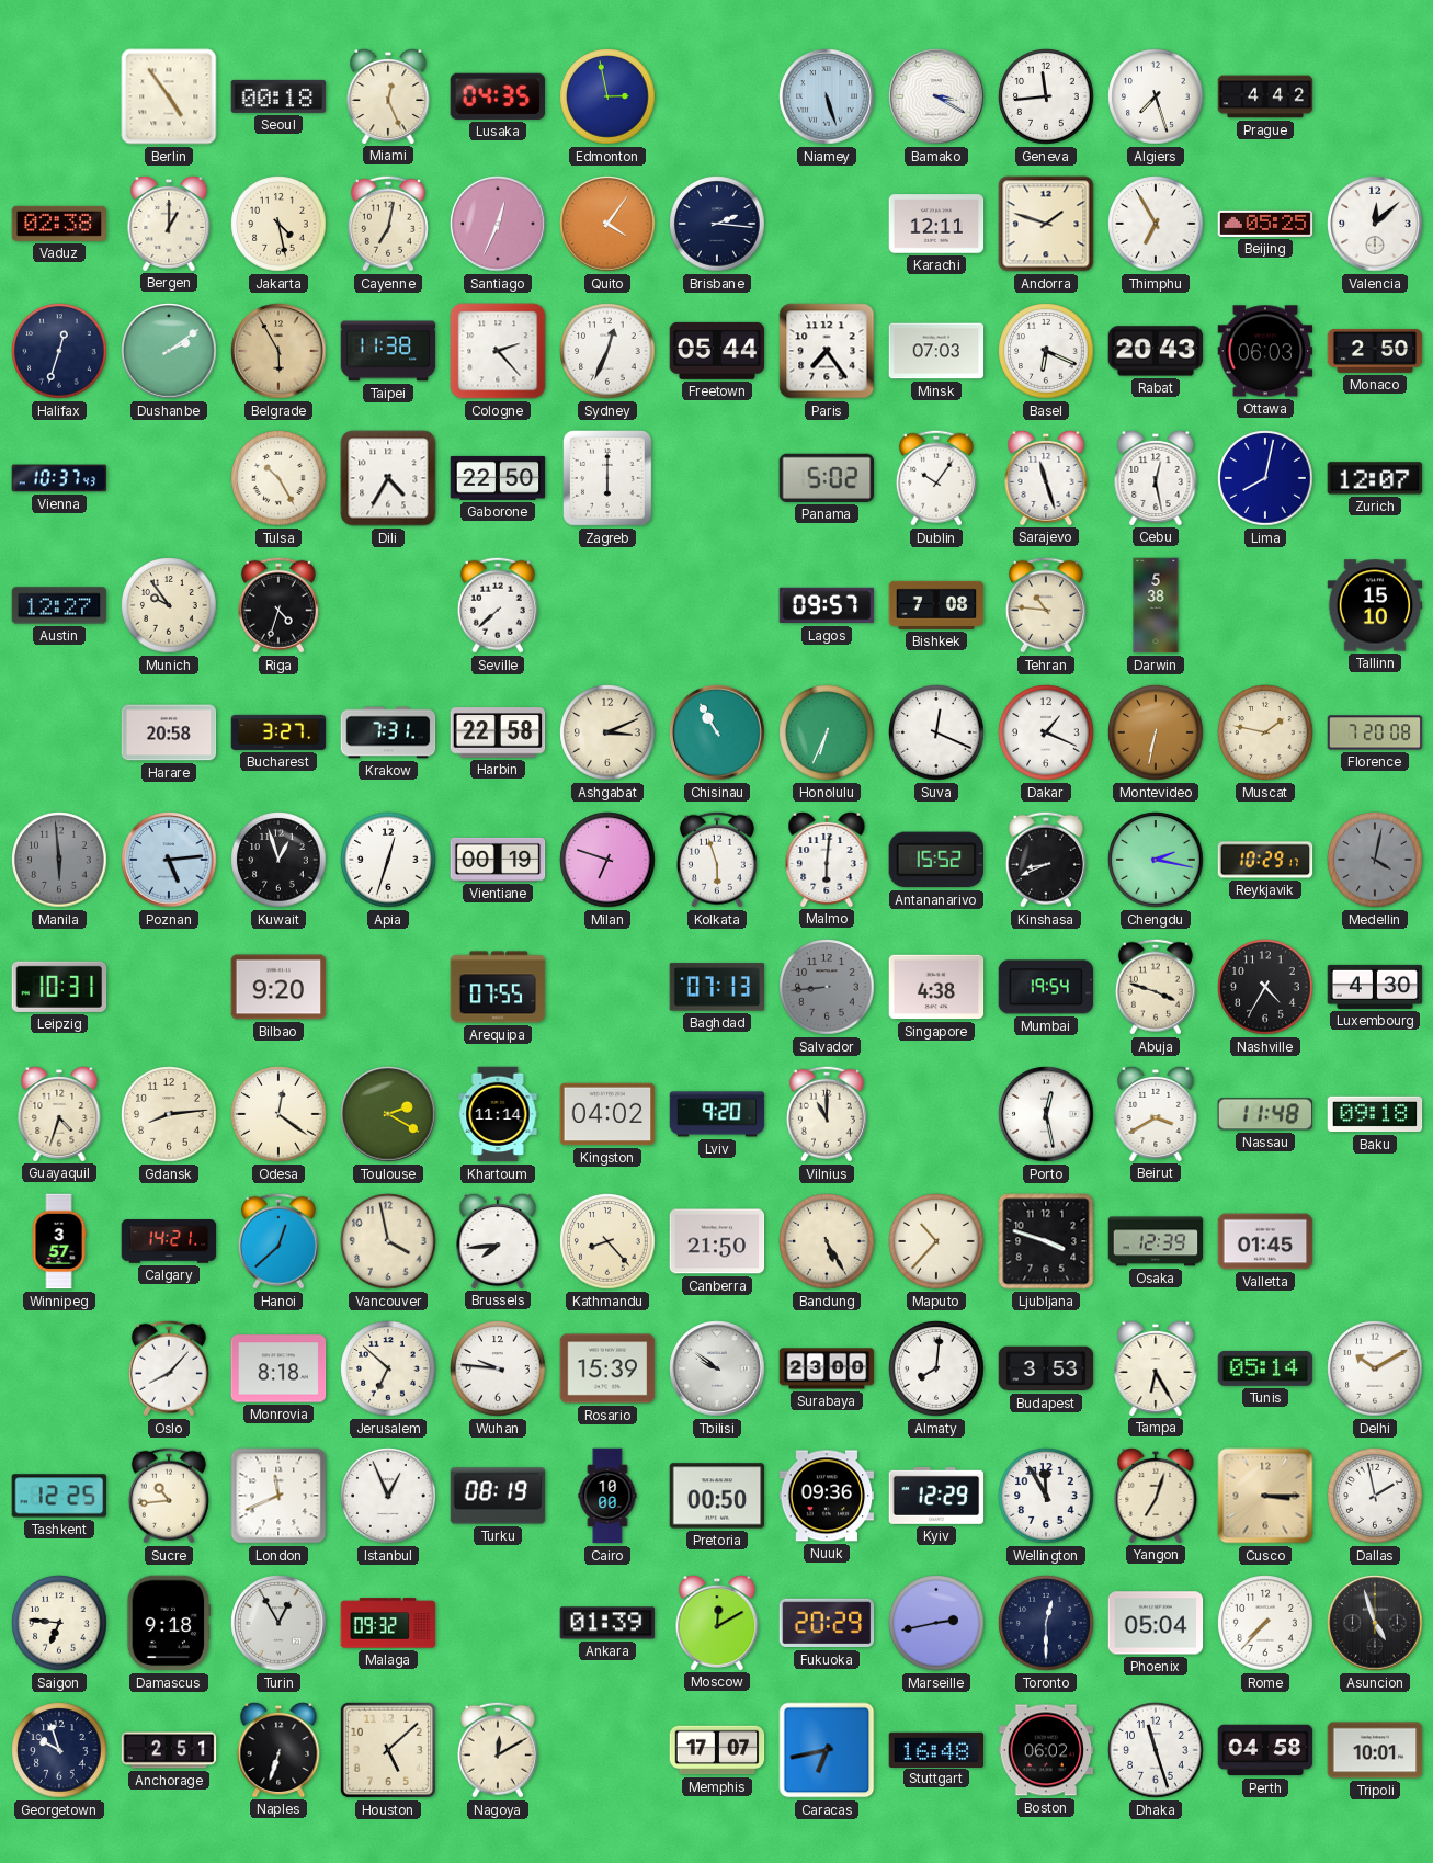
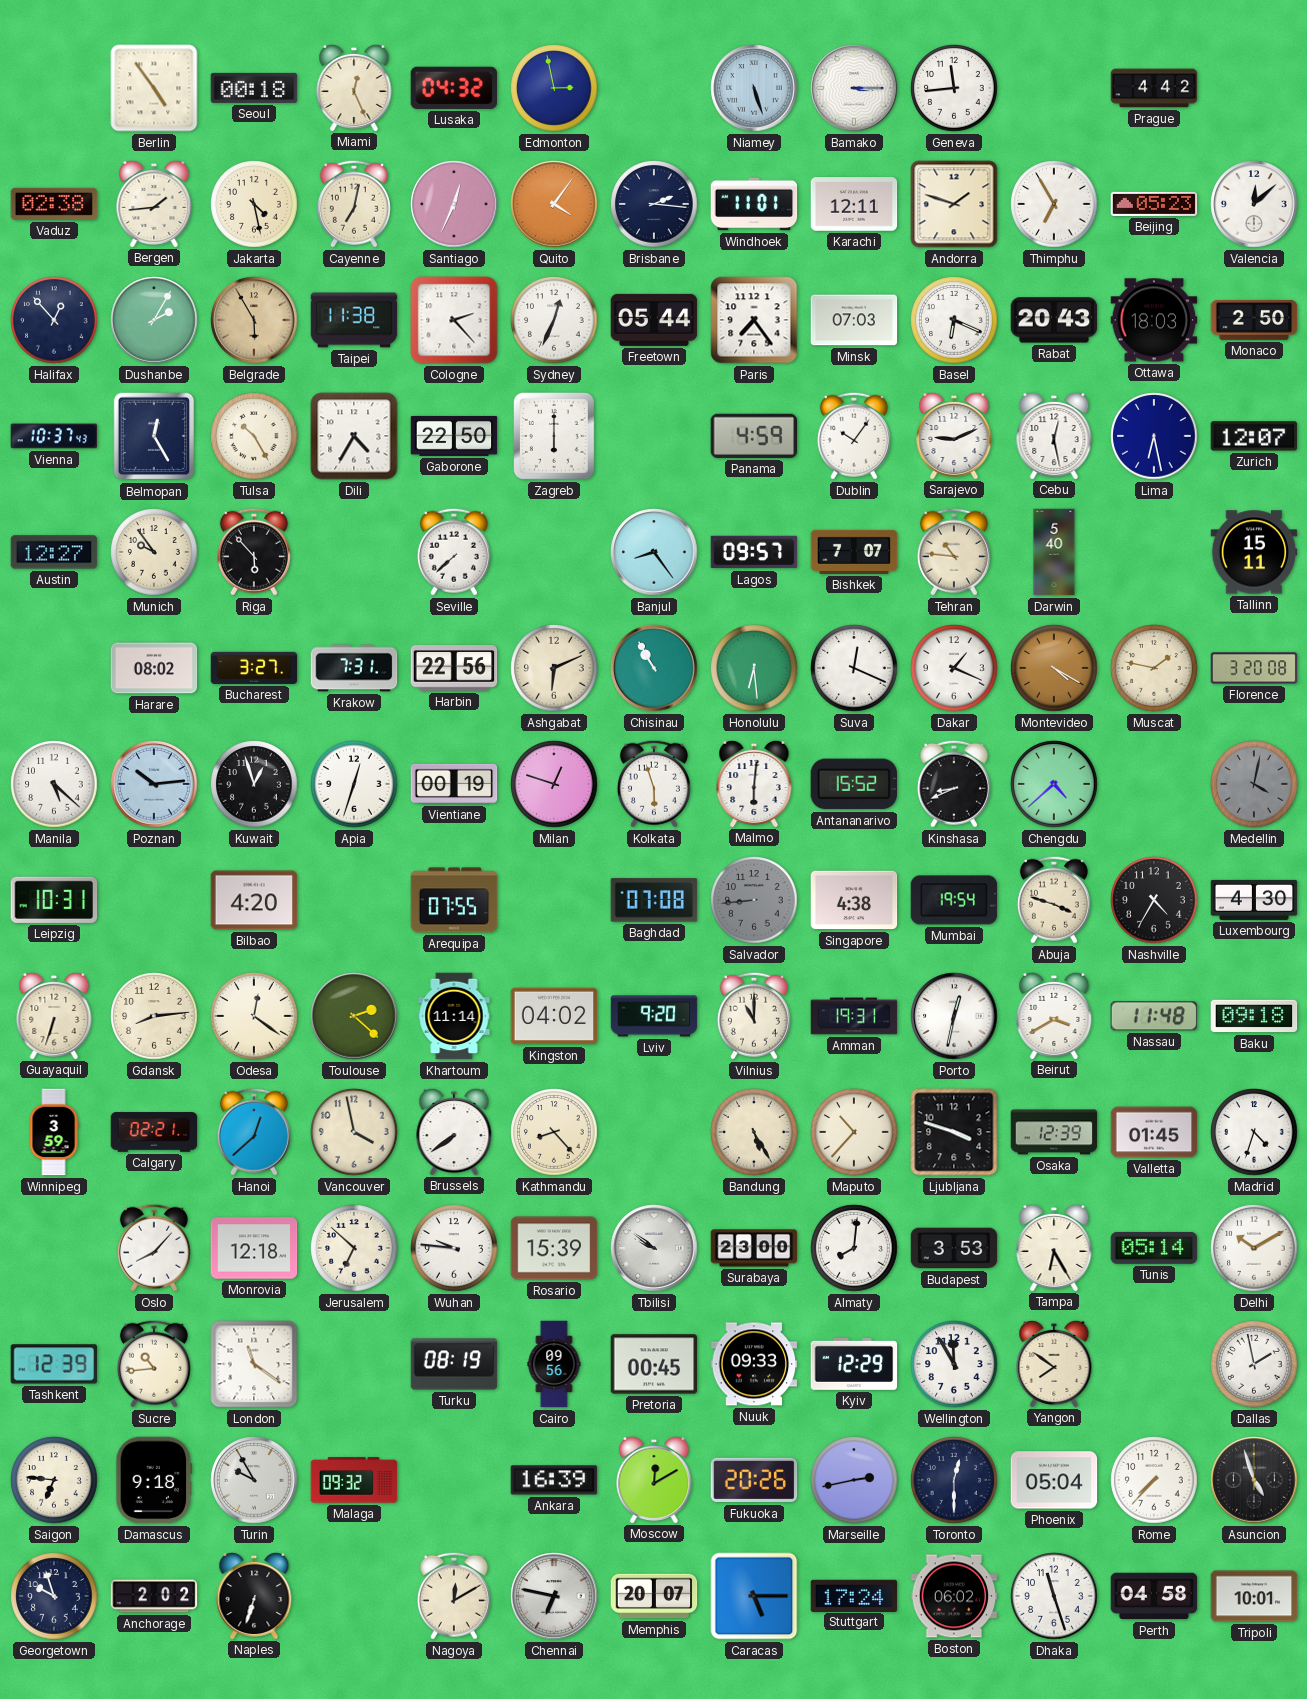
Lusaka: 04:35 -> 04:32
Bamako: 3:20 -> 3:15
Algiers: 7:27 -> none
Bergen: 1:00 -> 1:44
Windhoek: none -> 11:01
Beijing: 05:25 -> 05:23
Halifax: 12:33 -> 12:53
Dushanbe: 2:09 -> 2:05
Ottawa: 06:03 -> 18:03
Belmopan: none -> 12:25
Panama: 5:02 -> 4:59
Sarajevo: 11:27 -> 9:11
Lima: 8:02 -> 6:28
Riga: 4:33 -> 5:53
Banjul: none -> 8:24
Bishkek: 7:08 -> 7:07
Darwin: 5:38 -> 5:40
Tallinn: 15:10 -> 15:11
Harare: 20:58 -> 08:02
Harbin: 22:58 -> 22:56
Ashgabat: 3:11 -> 6:11
Honolulu: 6:34 -> 6:29
Montevideo: 6:32 -> 4:20
Florence: 7:20 -> 3:20
Manila: 5:59 -> 5:22
Manila dial: grey -> white
Poznan: 5:14 -> 10:14
Milan: 6:48 -> 12:48
Chengdu: 2:17 -> 4:38
Reykjavik: 10:29 -> none
Bilbao: 9:20 -> 4:20
Baghdad: 07:13 -> 07:08
Guayaquil: 4:33 -> 6:33
Toulouse: 2:20 -> 2:22
Amman: none -> 19:31
Porto: 12:28 -> 12:32
Winnipeg: 3:57 -> 3:59
Calgary: 14:21 -> 02:21
Brussels: 7:44 -> 7:39
Canberra: 21:50 -> none
Madrid: none -> 4:33
Monrovia: 8:18 -> 12:18
Tashkent: 12:25 -> 12:39
London: 11:41 -> 11:21
Istanbul: 12:56 -> none
Cairo: 10:00 -> 09:56
Pretoria: 00:50 -> 00:45
Nuuk: 09:36 -> 09:33
Yangon: 7:03 -> 7:51
Cusco: 3:15 -> none
Turin: 12:55 -> 9:55
Ankara: 01:39 -> 16:39
Fukuoka: 20:29 -> 20:26
Anchorage: 2:51 -> 2:02
Houston: 5:08 -> none
Chennai: none -> 6:47
Memphis: 17:07 -> 20:07
Caracas: 6:43 -> 5:15
Stuttgart: 16:48 -> 17:24
